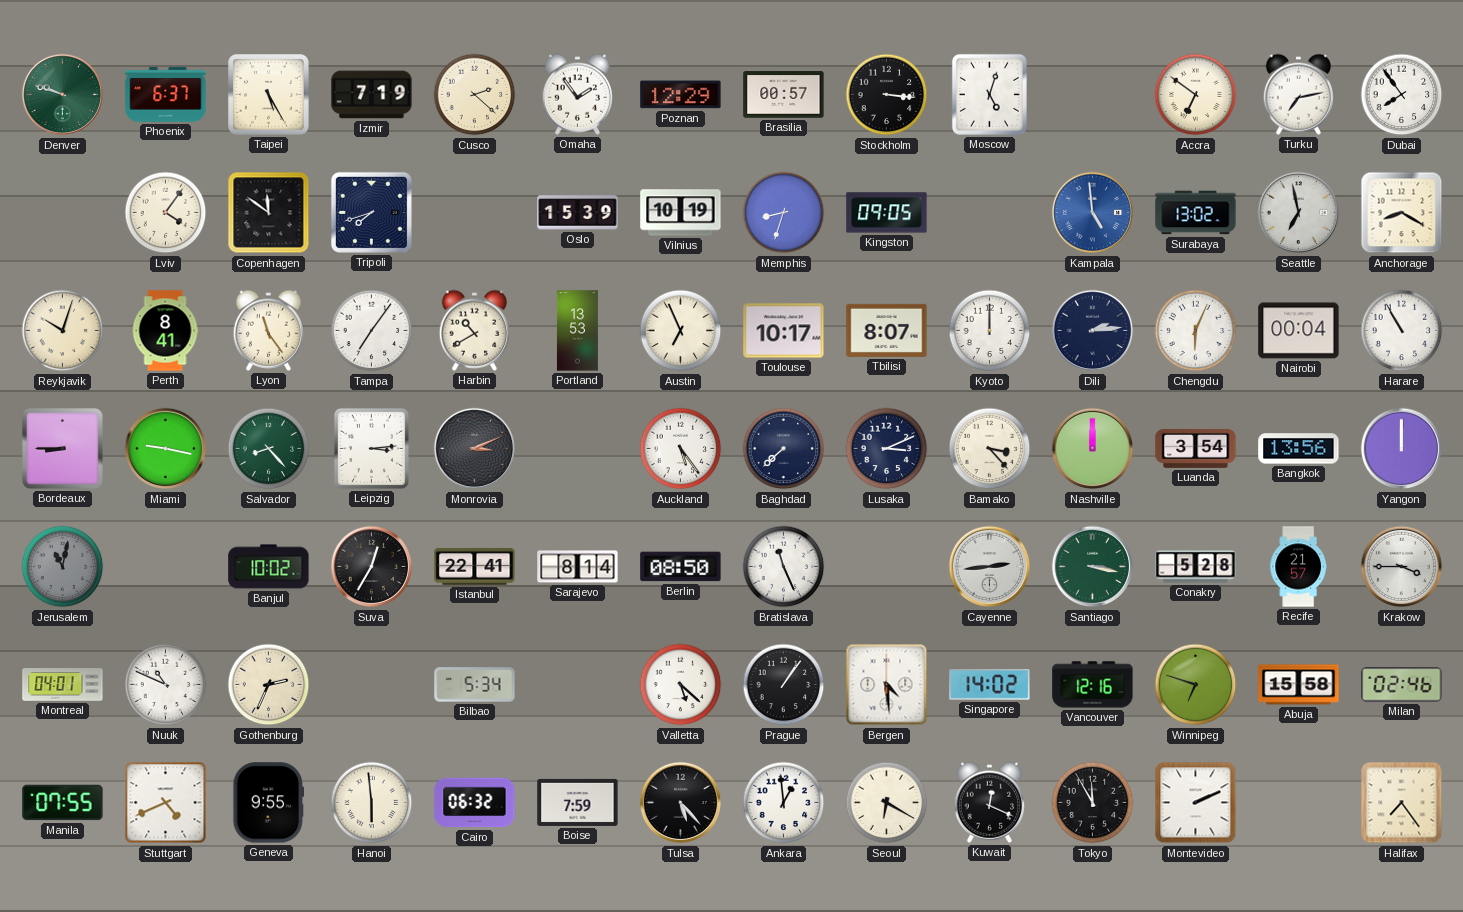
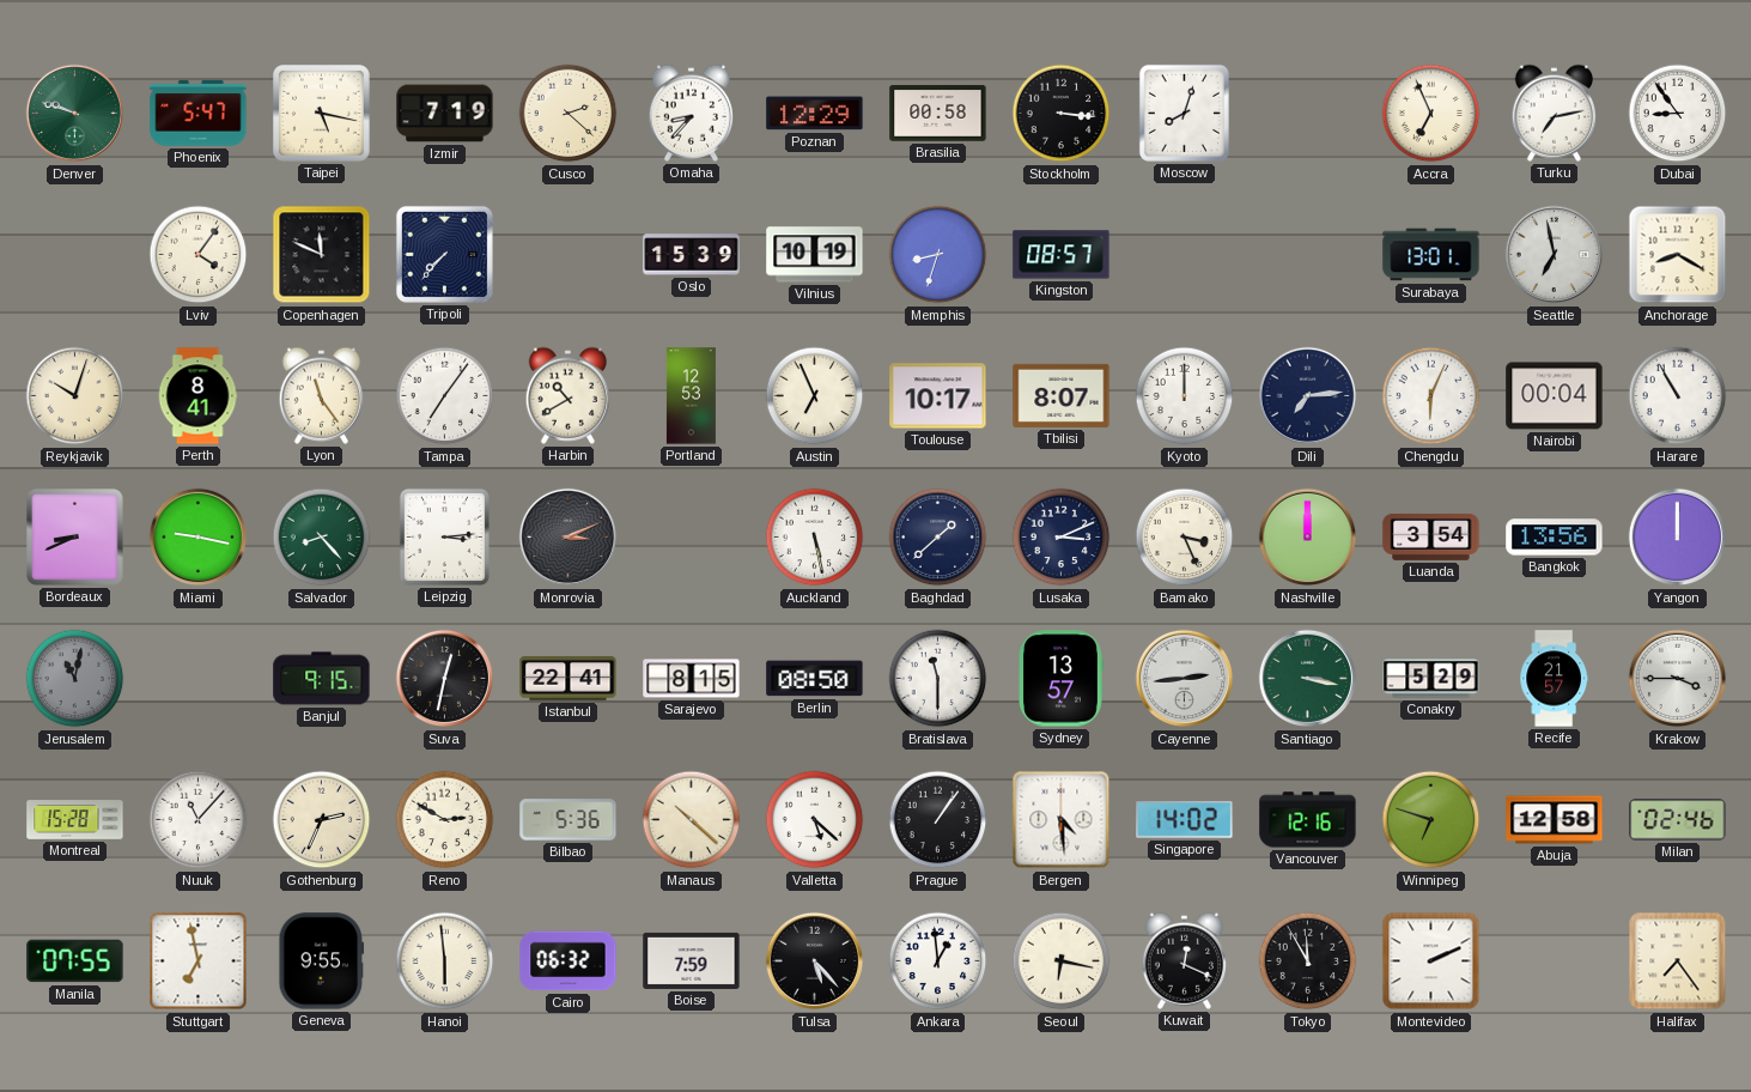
Phoenix: 6:37 -> 5:47
Taipei: 5:25 -> 5:17
Omaha: 1:54 -> 8:37
Brasilia: 00:57 -> 00:58
Moscow: 5:03 -> 8:03
Accra: 6:51 -> 6:56
Dubai: 7:54 -> 8:54
Copenhagen: 11:51 -> 11:49
Tripoli: 7:42 -> 7:37
Kingston: 09:05 -> 08:57
Kampala: 4:59 -> none
Surabaya: 13:02 -> 13:01
Portland: 13:53 -> 12:53
Dili: 2:14 -> 7:14
Bordeaux: 8:45 -> 8:41
Auckland: 5:24 -> 5:28
Baghdad: 7:38 -> 1:38
Bamako: 3:23 -> 3:26
Banjul: 10:02 -> 9:15
Suva: 12:35 -> 12:32
Sarajevo: 8:14 -> 8:15
Bratislava: 11:26 -> 11:30
Sydney: none -> 13:57
Conakry: 5:28 -> 5:29
Montreal: 04:01 -> 15:28
Nuuk: 10:49 -> 11:07
Reno: none -> 2:50
Bilbao: 5:34 -> 5:36
Manaus: none -> 10:22
Abuja: 15:58 -> 12:58
Stuttgart: 4:41 -> 6:58
Seoul: 6:20 -> 6:17
